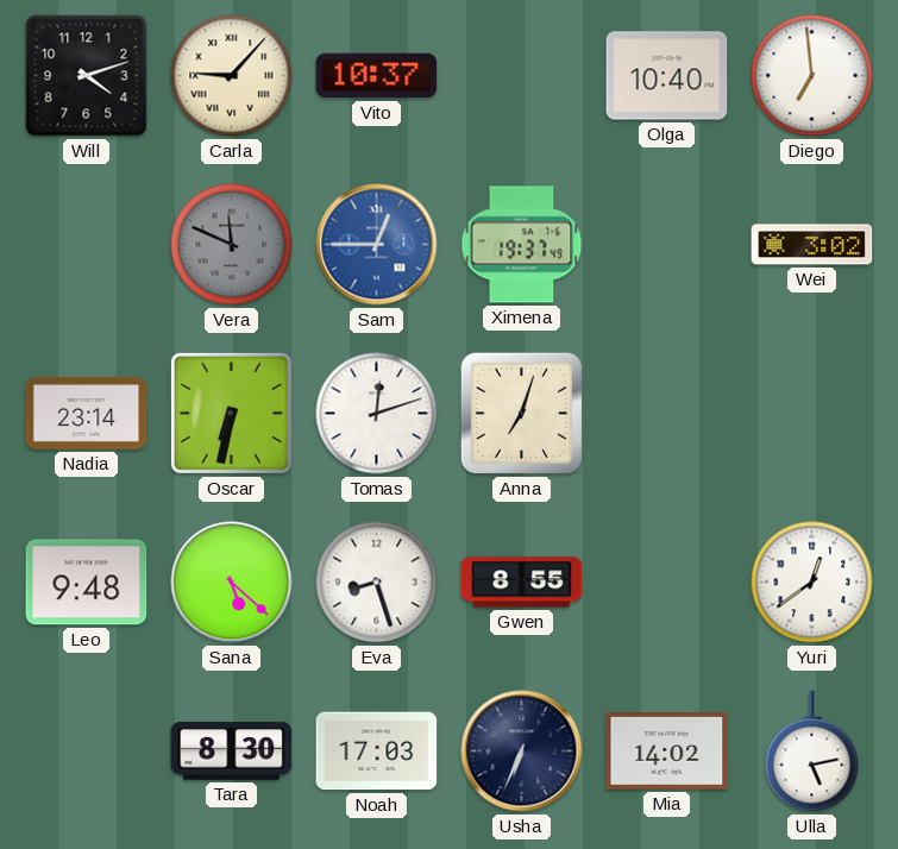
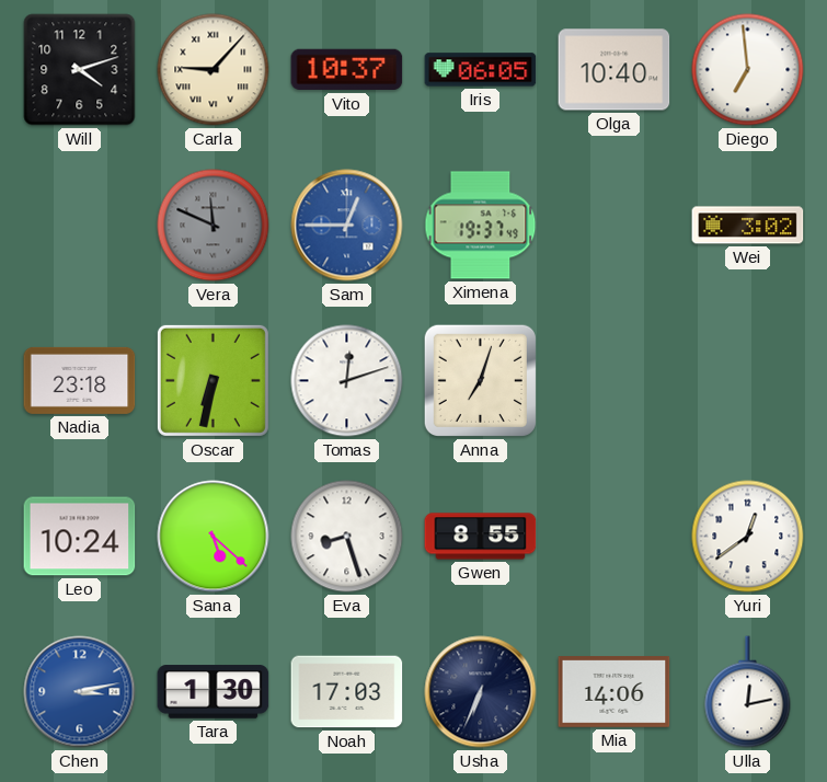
Iris: none -> 06:05
Nadia: 23:14 -> 23:18
Leo: 9:48 -> 10:24
Chen: none -> 3:13
Tara: 8:30 -> 1:30
Mia: 14:02 -> 14:06
Ulla: 5:13 -> 12:13
